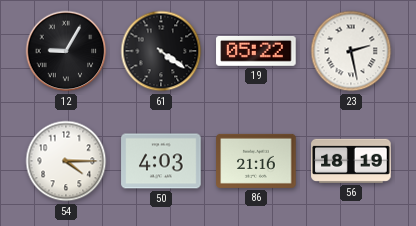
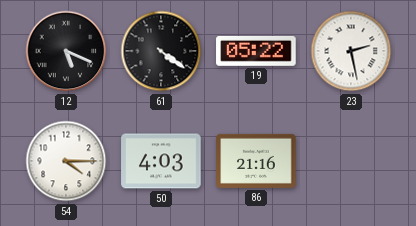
12: 9:05 -> 5:19
56: 18:19 -> none
